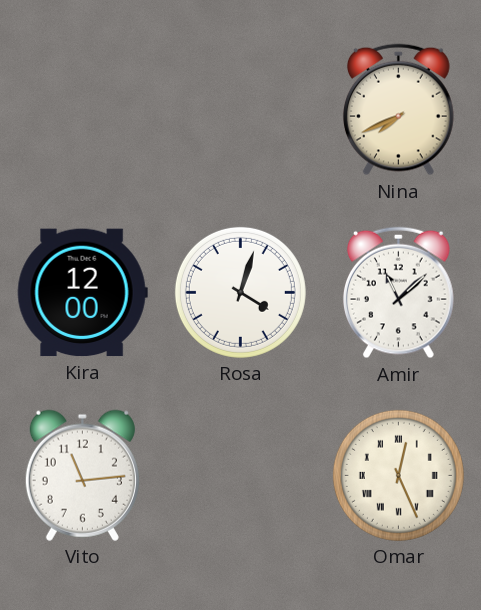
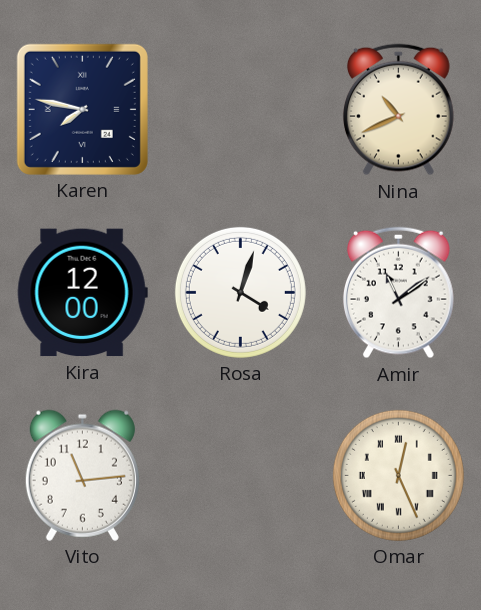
Karen: none -> 7:47
Nina: 7:41 -> 10:41
Amir: 11:08 -> 11:09
